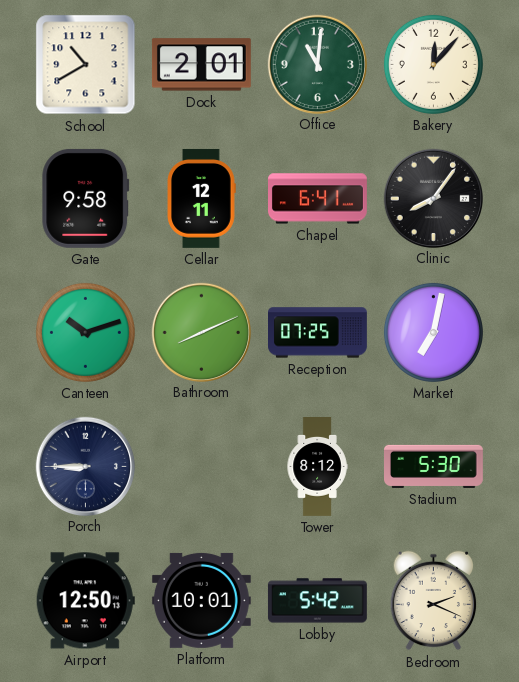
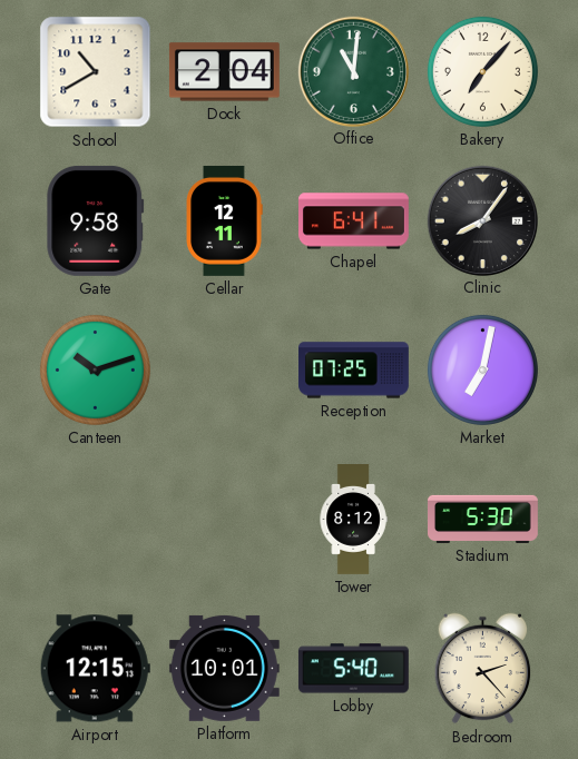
Dock: 2:01 -> 2:04
Bakery: 12:07 -> 7:07
Bathroom: 8:11 -> none
Porch: 8:45 -> none
Airport: 12:50 -> 12:15
Lobby: 5:42 -> 5:40
Bedroom: 2:19 -> 2:23
